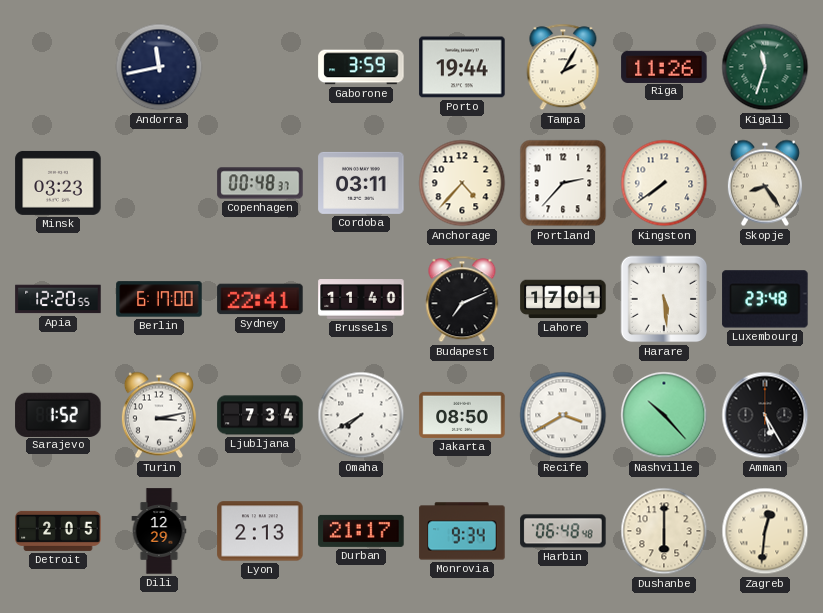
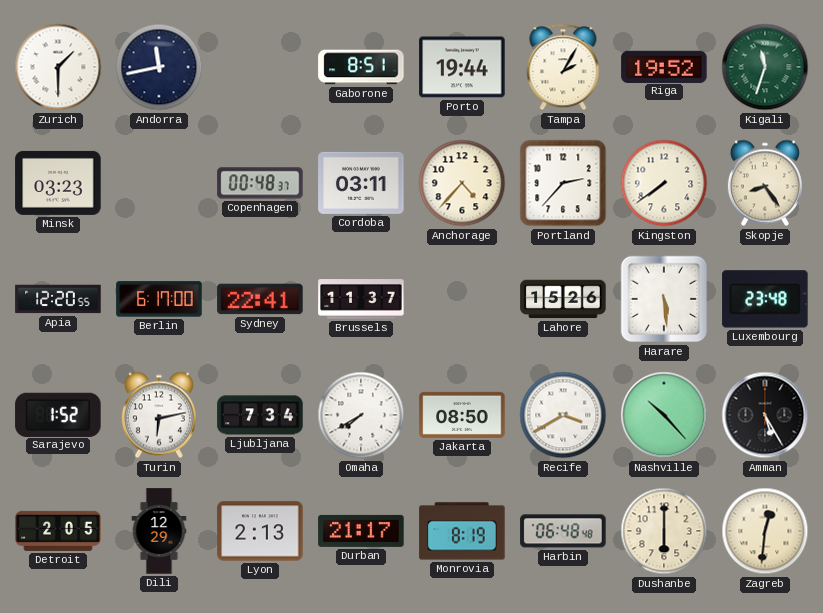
Zurich: none -> 1:30
Gaborone: 3:59 -> 8:51
Riga: 11:26 -> 19:52
Brussels: 11:40 -> 11:37
Budapest: 7:11 -> none
Lahore: 17:01 -> 15:26
Turin: 3:13 -> 6:13
Monrovia: 9:34 -> 8:19
